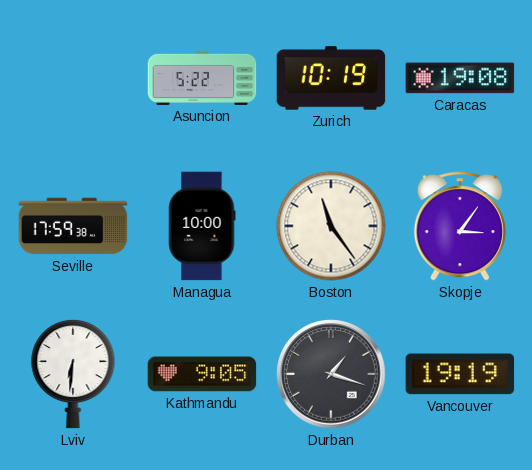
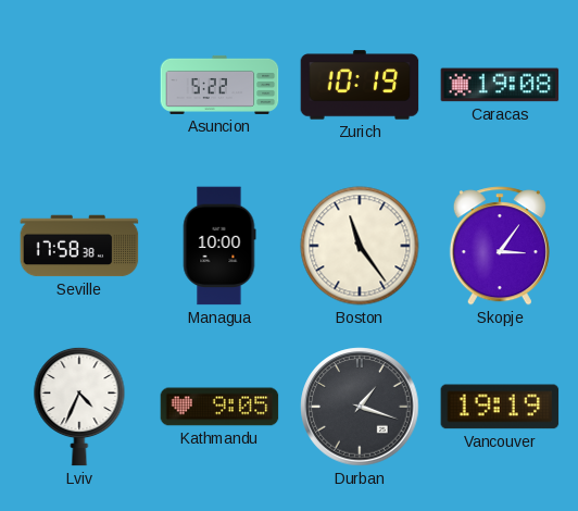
Seville: 17:59 -> 17:58
Lviv: 6:31 -> 4:34
